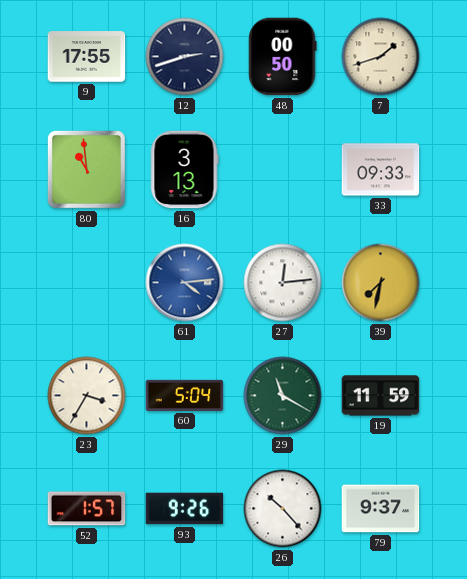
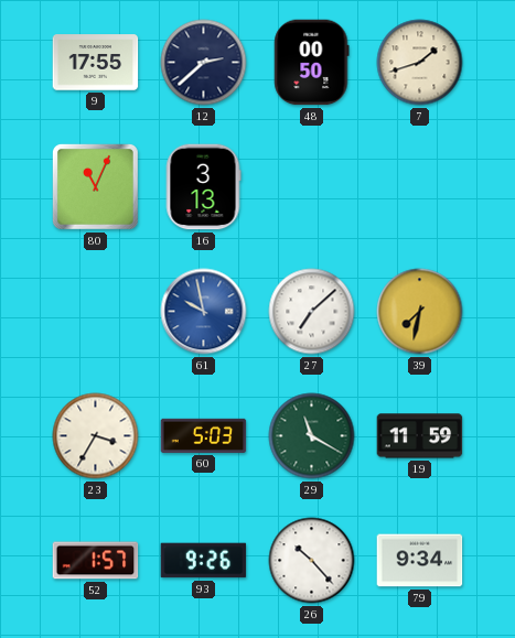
12: 2:42 -> 2:38
80: 10:59 -> 11:04
33: 09:33 -> none
61: 4:14 -> 9:58
27: 12:14 -> 7:08
60: 5:04 -> 5:03
79: 9:37 -> 9:34
